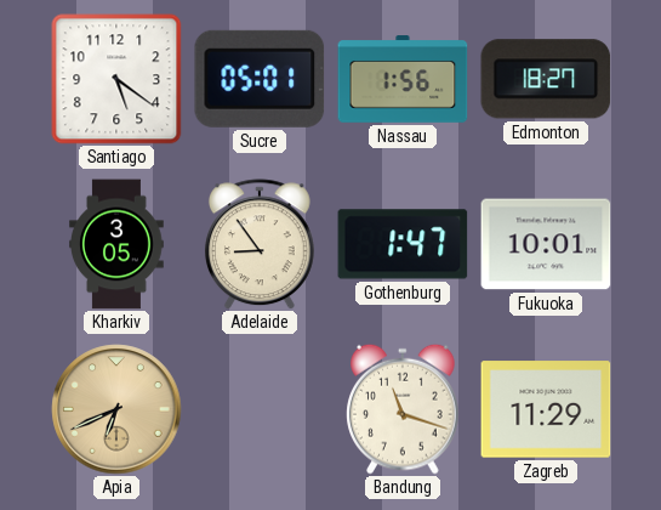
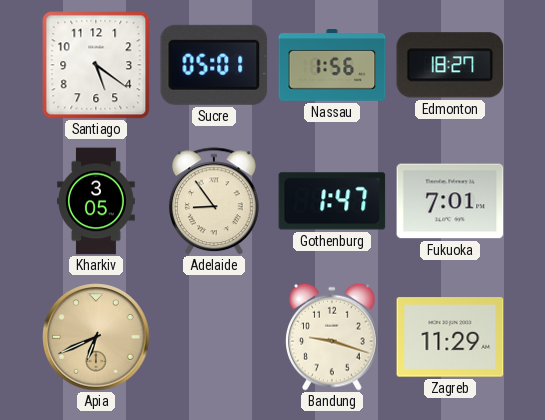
Fukuoka: 10:01 -> 7:01
Bandung: 11:18 -> 9:18
